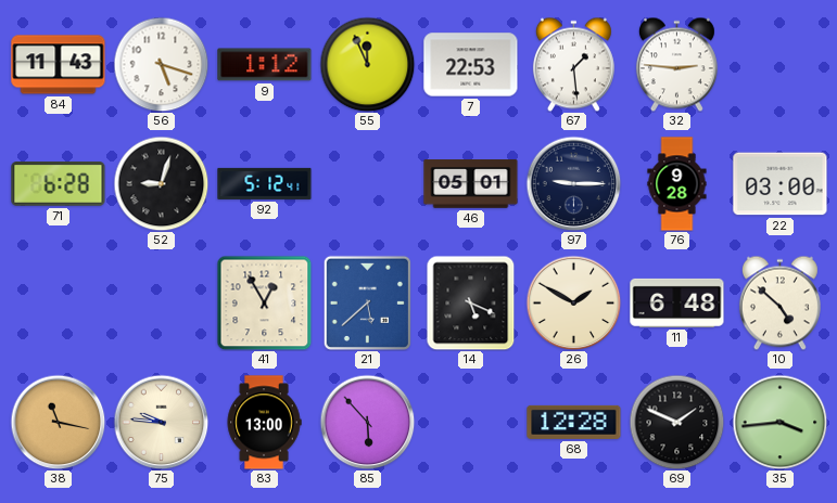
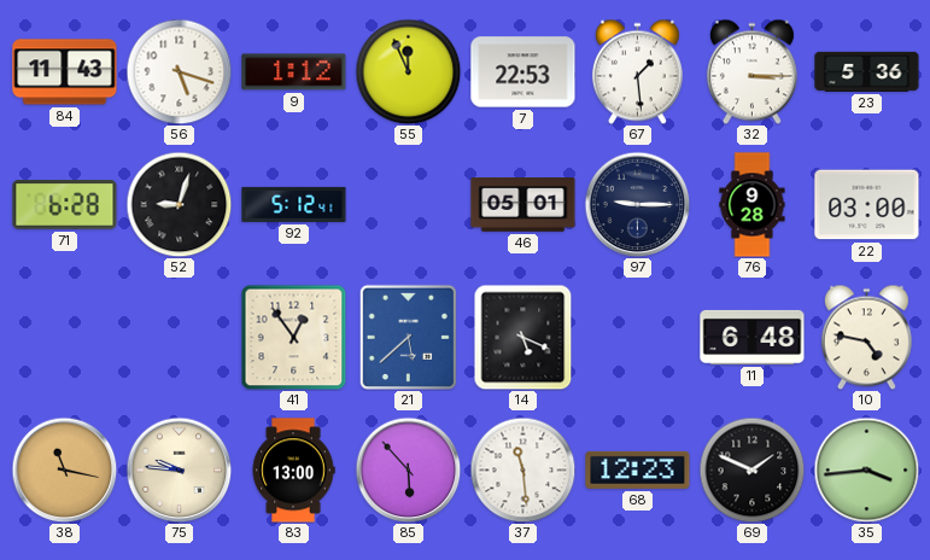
32: 2:46 -> 3:15
23: none -> 5:36
41: 12:55 -> 12:54
26: 1:50 -> none
10: 4:52 -> 4:47
37: none -> 11:29
68: 12:28 -> 12:23
